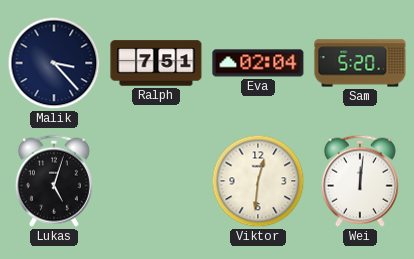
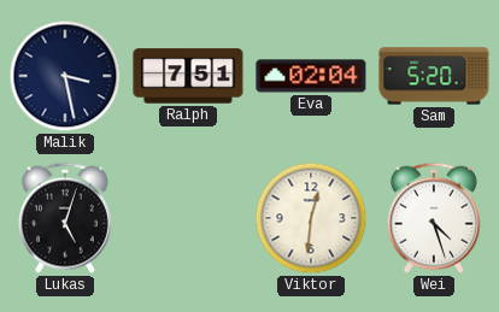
Malik: 3:23 -> 3:28
Wei: 12:01 -> 4:27
